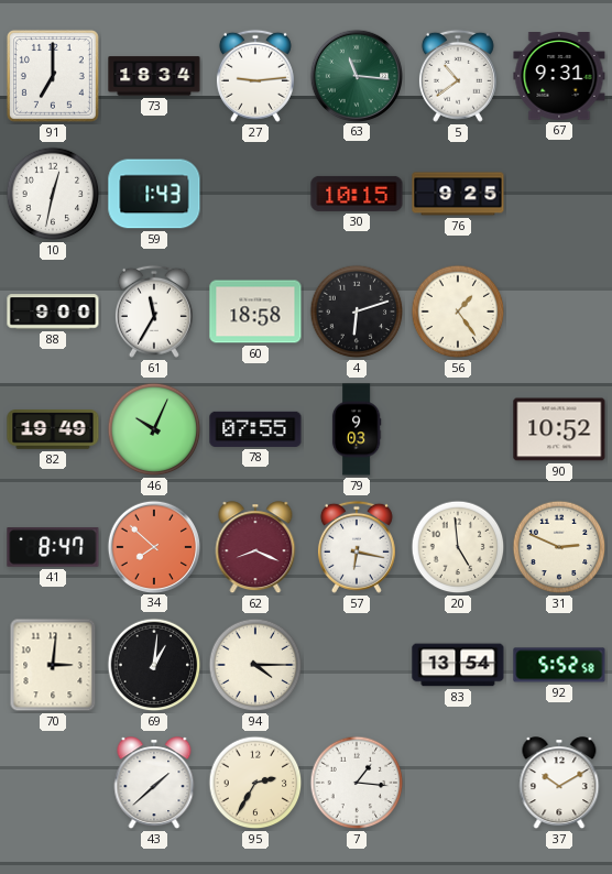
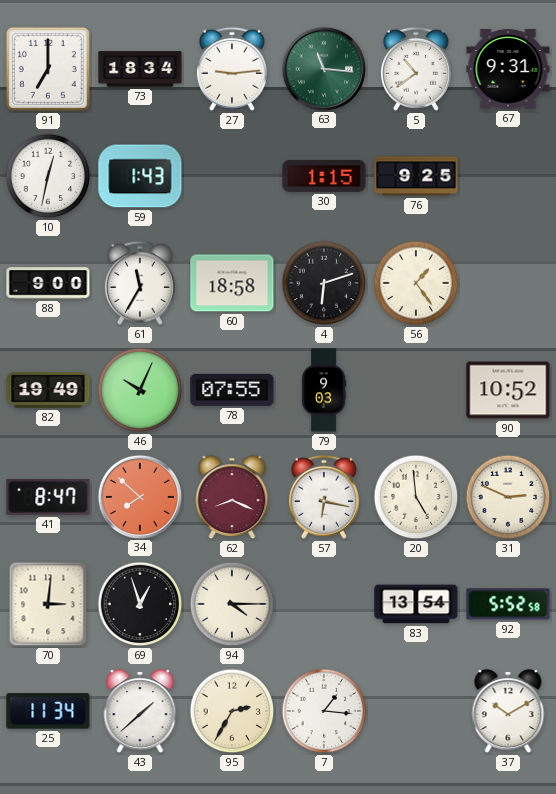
30: 10:15 -> 1:15
69: 1:01 -> 12:57
25: none -> 11:34
